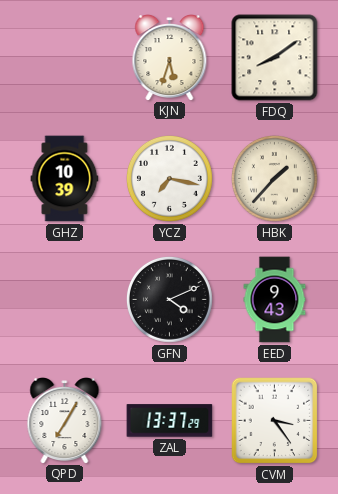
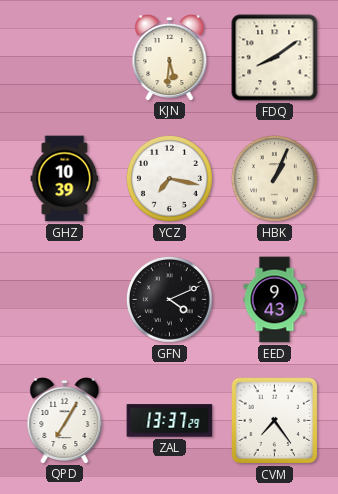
KJN: 5:33 -> 5:31
HBK: 1:37 -> 1:04
CVM: 3:24 -> 7:24
